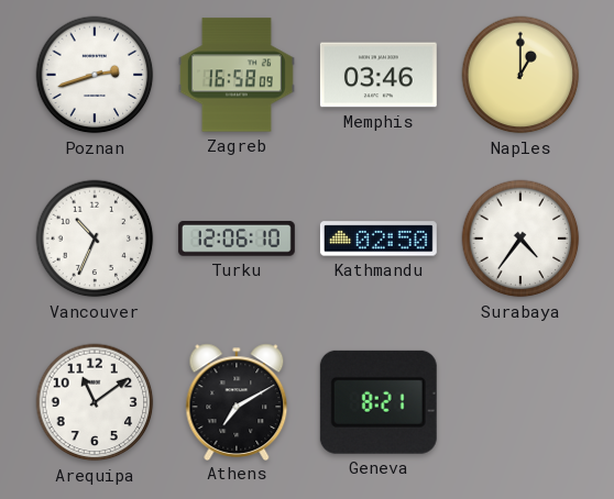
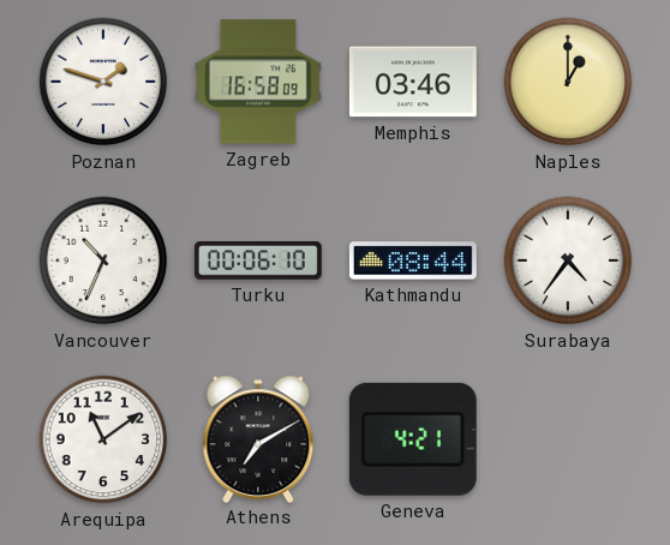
Poznan: 2:42 -> 1:48
Turku: 12:06 -> 00:06
Kathmandu: 02:50 -> 08:44
Geneva: 8:21 -> 4:21
